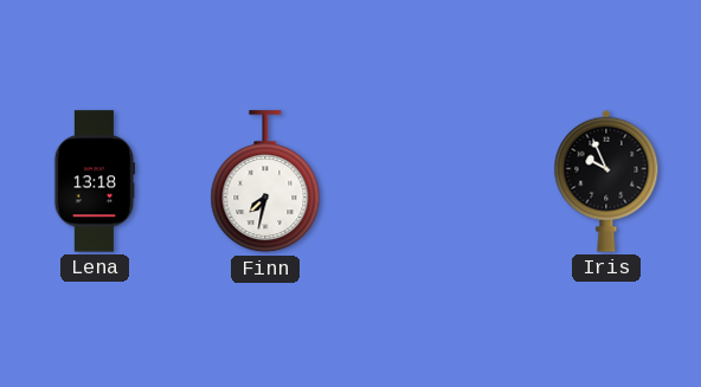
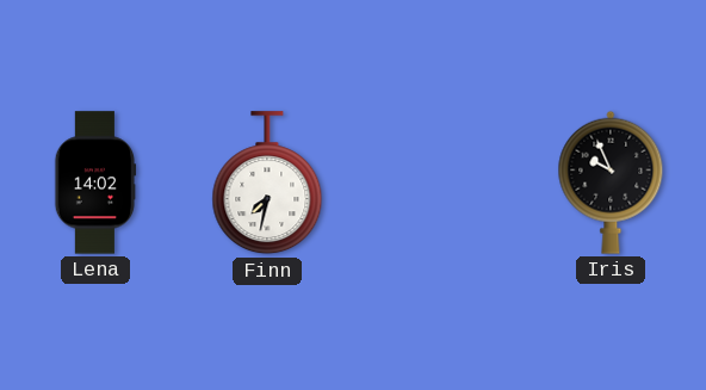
Lena: 13:18 -> 14:02
